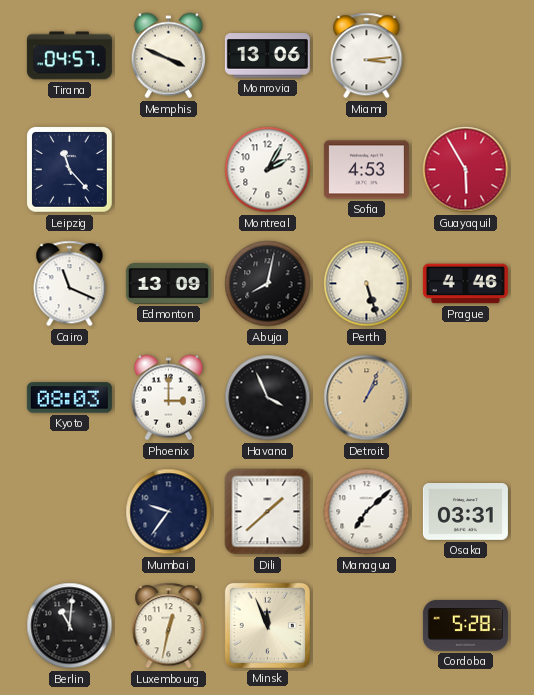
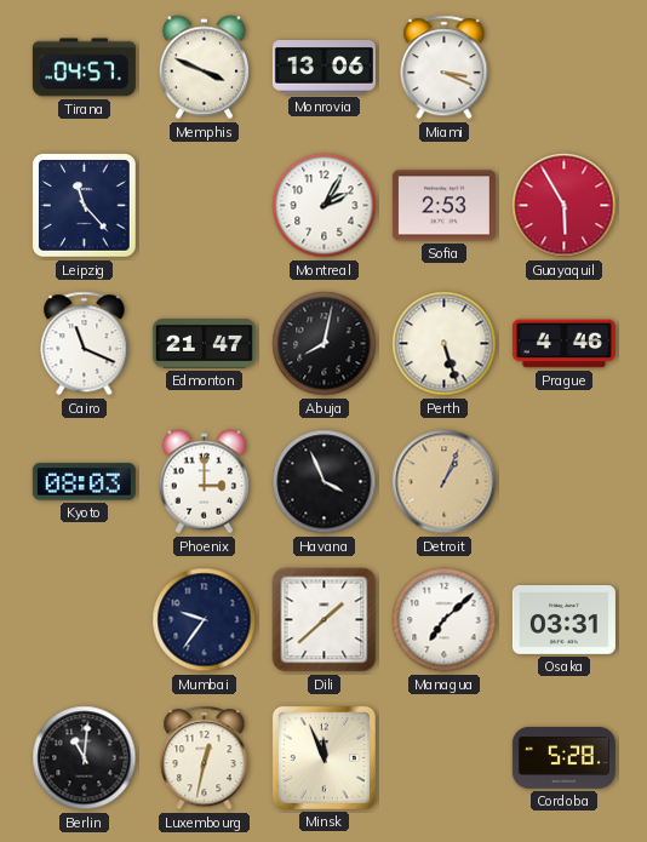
Miami: 3:14 -> 3:19
Sofia: 4:53 -> 2:53
Edmonton: 13:09 -> 21:47
